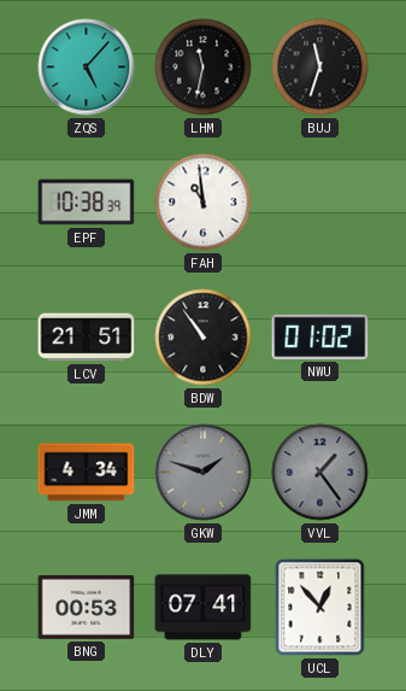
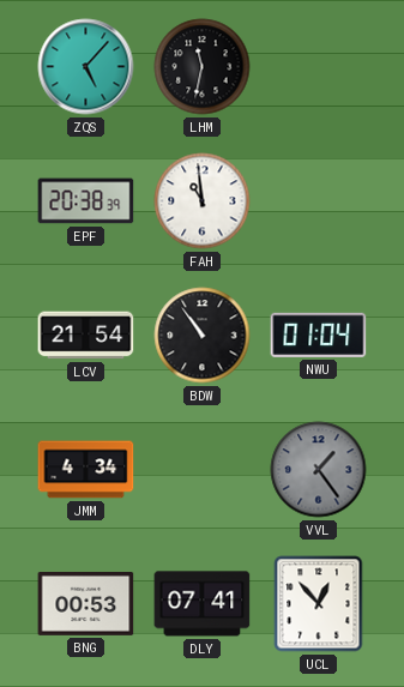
BUJ: 11:33 -> none
EPF: 10:38 -> 20:38
LCV: 21:51 -> 21:54
NWU: 01:02 -> 01:04
GKW: 1:48 -> none
